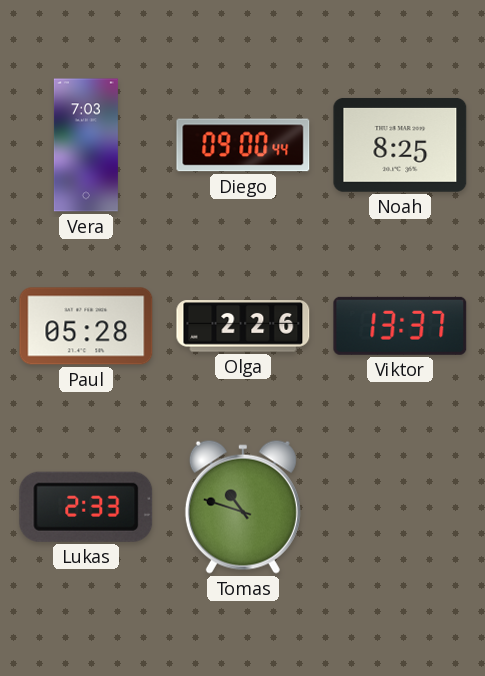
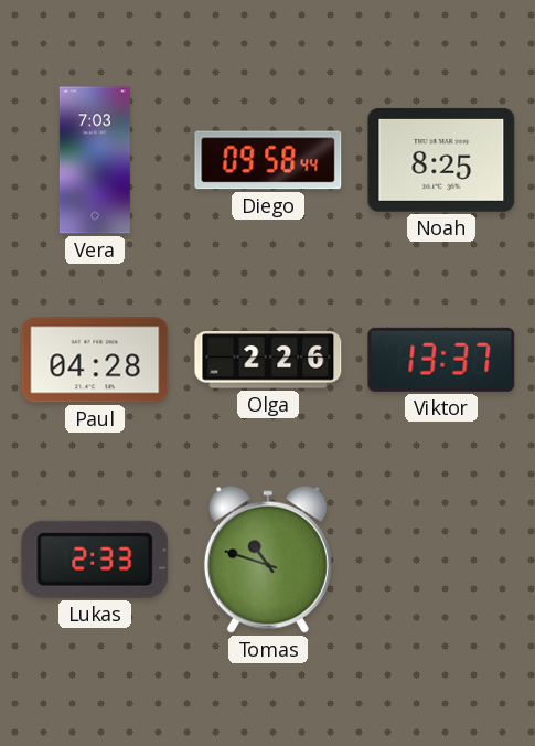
Diego: 09:00 -> 09:58
Paul: 05:28 -> 04:28
